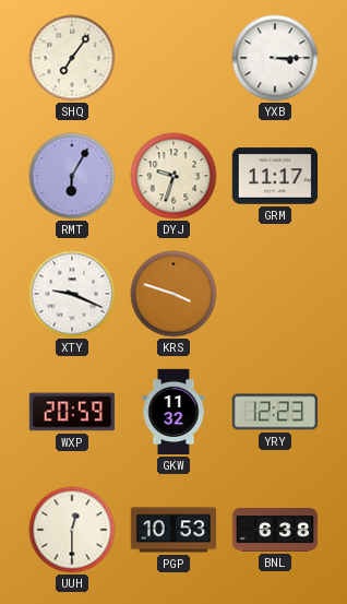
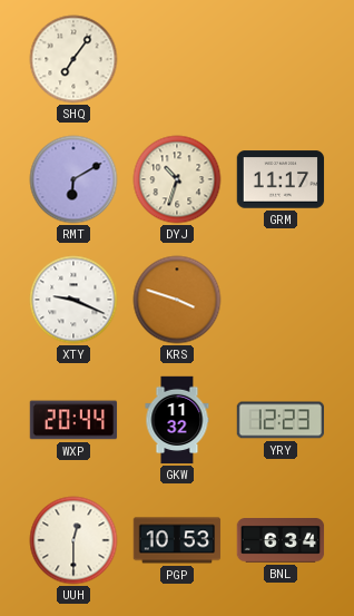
YXB: 3:15 -> none
RMT: 6:05 -> 6:10
DYJ: 9:33 -> 10:33
WXP: 20:59 -> 20:44
BNL: 6:38 -> 6:34
